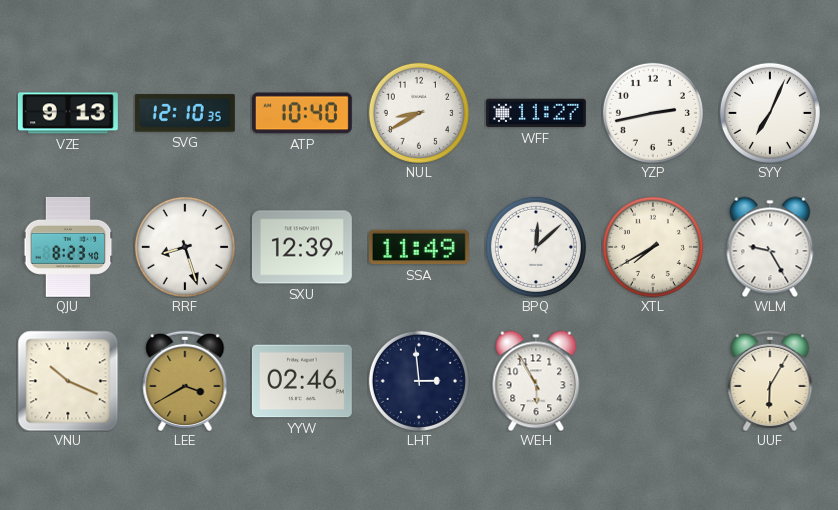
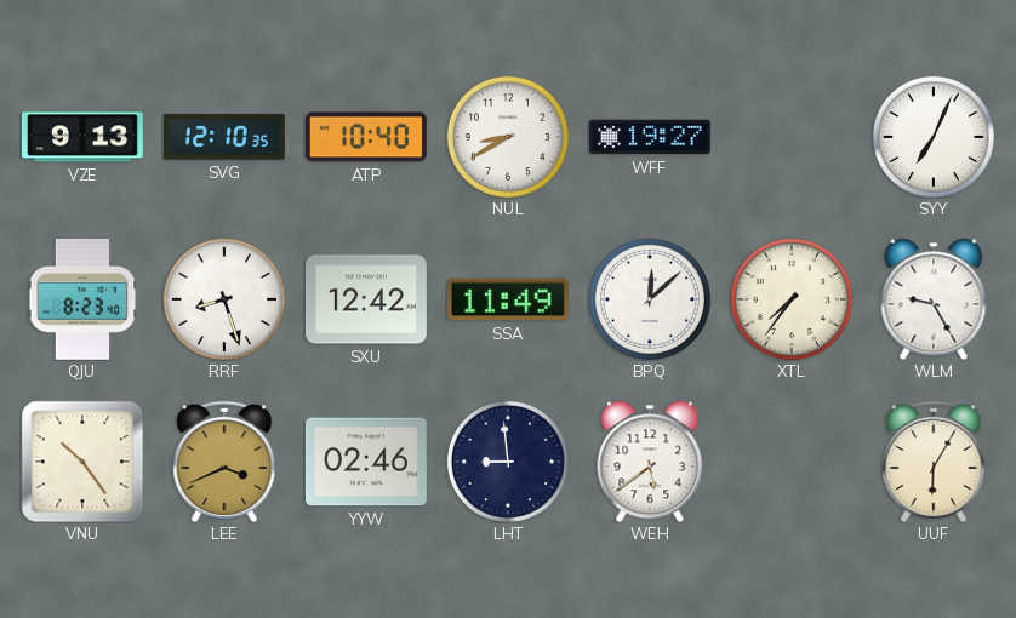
WFF: 11:27 -> 19:27
YZP: 2:43 -> none
SXU: 12:39 -> 12:42
XTL: 7:40 -> 7:36
VNU: 10:19 -> 10:24
LEE: 3:40 -> 3:41
LHT: 2:59 -> 8:59
WEH: 5:55 -> 5:39
